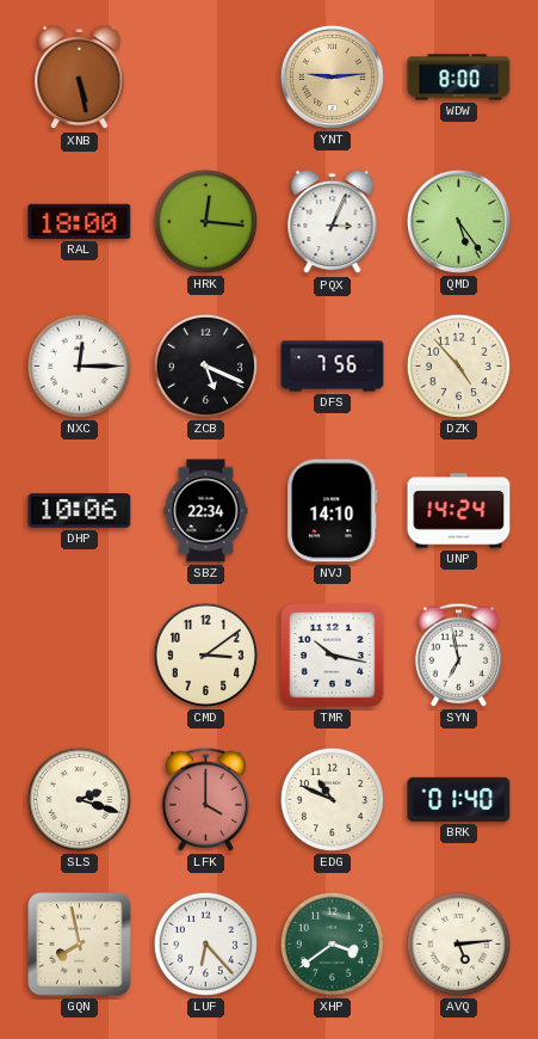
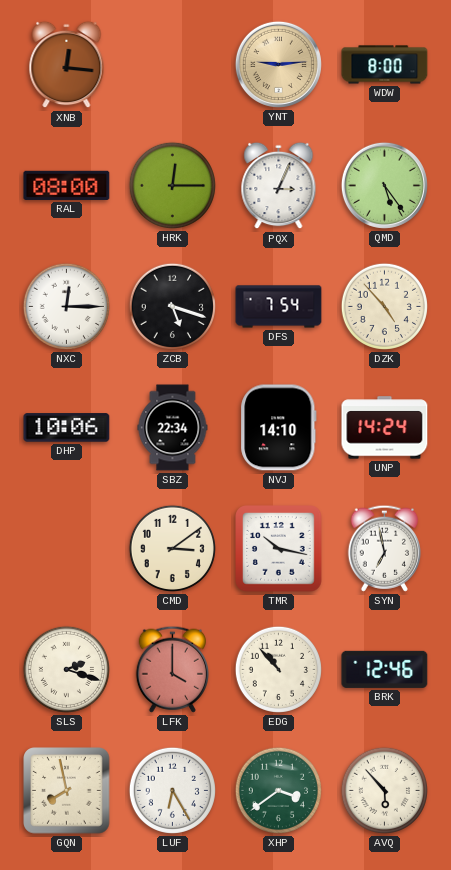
XNB: 5:28 -> 12:16
RAL: 18:00 -> 08:00
HRK: 12:16 -> 12:15
ZCB: 5:19 -> 5:18
DFS: 7:56 -> 7:54
EDG: 10:49 -> 10:53
BRK: 01:40 -> 12:46
LUF: 6:23 -> 6:25
AVQ: 5:14 -> 5:53
